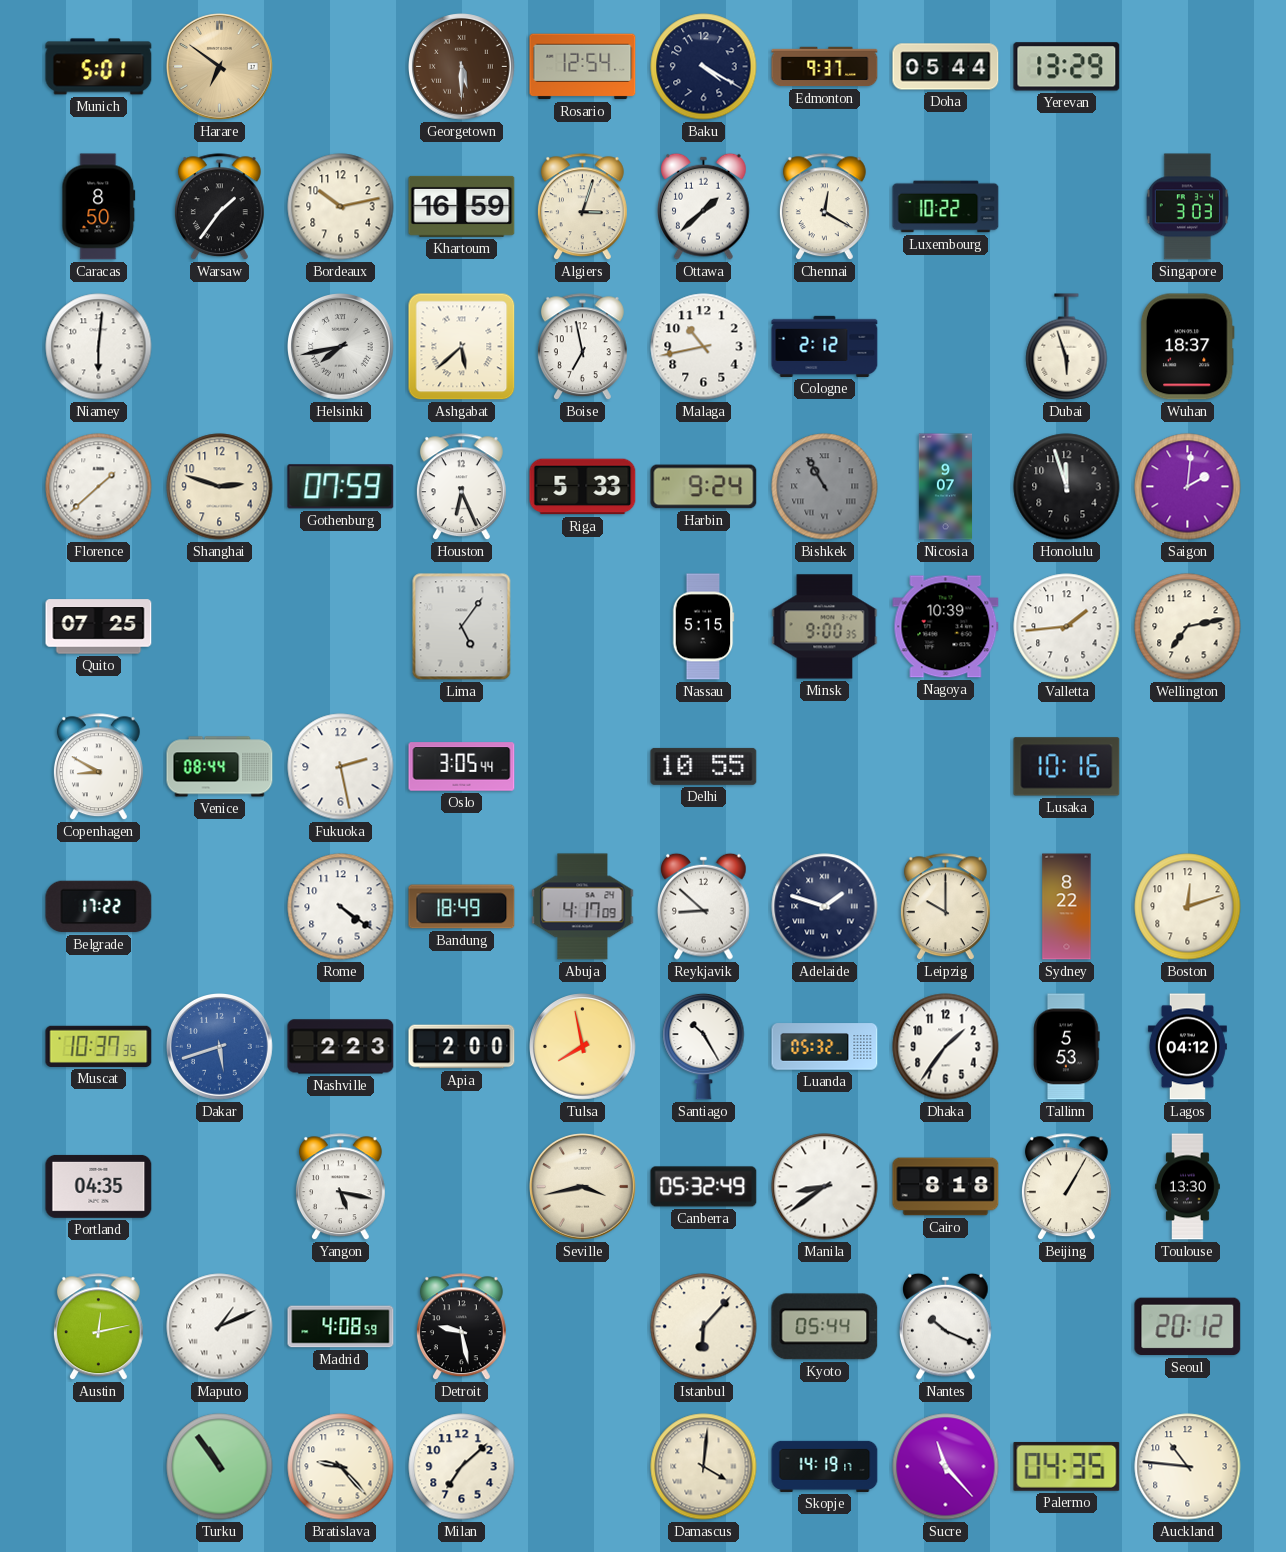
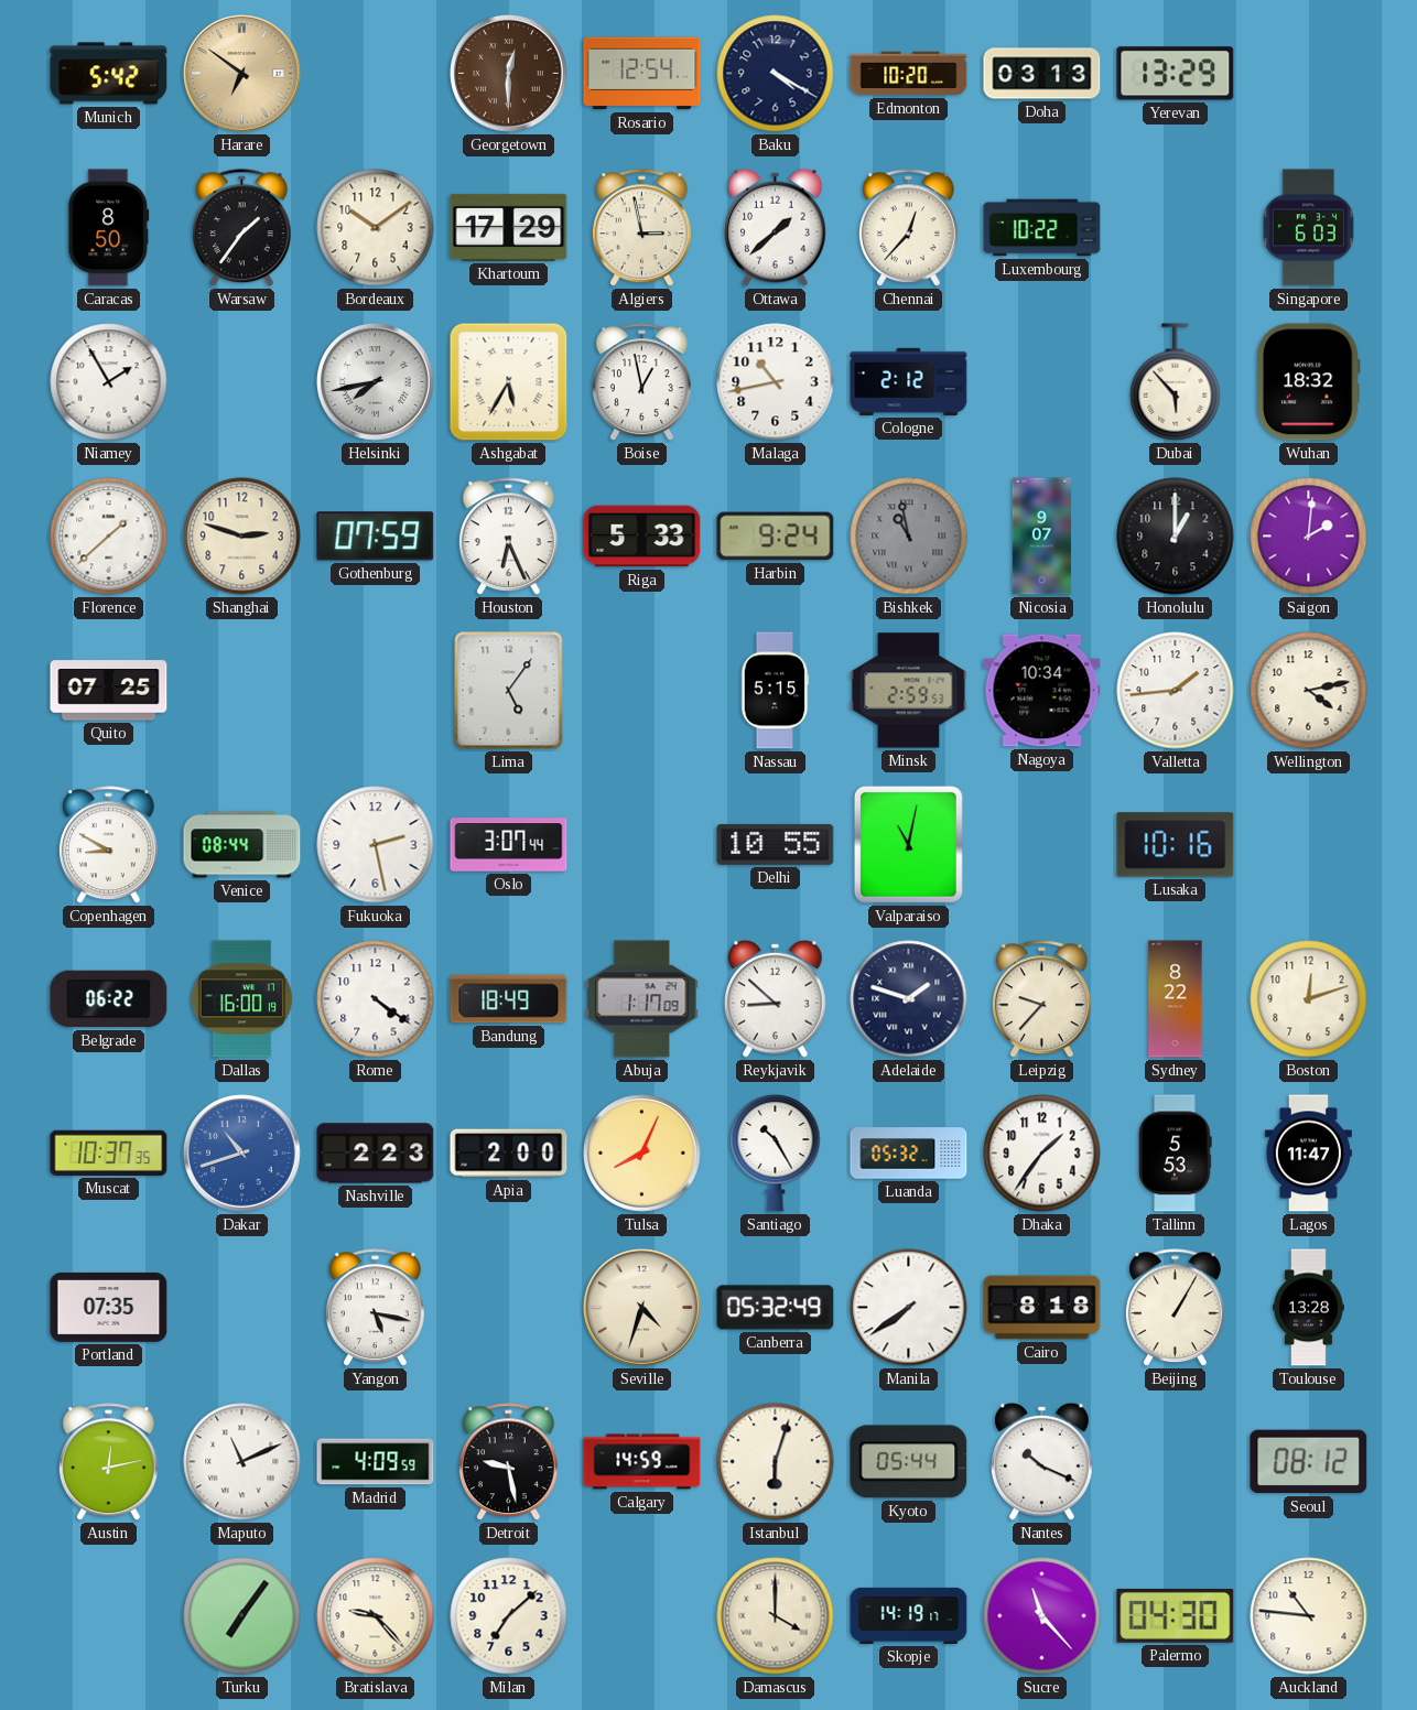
Munich: 5:01 -> 5:42
Georgetown: 5:30 -> 12:30
Edmonton: 9:37 -> 10:20
Doha: 05:44 -> 03:13
Bordeaux: 10:13 -> 10:09
Khartoum: 16:59 -> 17:29
Algiers: 3:03 -> 2:58
Chennai: 12:20 -> 12:37
Singapore: 3:03 -> 6:03
Niamey: 6:01 -> 1:55
Ashgabat: 5:38 -> 5:35
Boise: 6:58 -> 12:58
Dubai: 5:57 -> 5:53
Wuhan: 18:37 -> 18:32
Bishkek: 10:55 -> 10:58
Honolulu: 11:57 -> 1:00
Minsk: 9:00 -> 2:59
Nagoya: 10:39 -> 10:34
Wellington: 7:13 -> 4:13
Oslo: 3:05 -> 3:07
Valparaiso: none -> 11:02
Belgrade: 17:22 -> 06:22
Dallas: none -> 16:00
Abuja: 4:17 -> 1:17
Leipzig: 10:00 -> 9:37
Dakar: 5:42 -> 10:42
Tulsa: 7:58 -> 8:04
Lagos: 04:12 -> 11:47
Portland: 04:35 -> 07:35
Seville: 3:43 -> 4:33
Manila: 8:39 -> 7:39
Toulouse: 13:30 -> 13:28
Maputo: 1:11 -> 11:11
Madrid: 4:08 -> 4:09
Calgary: none -> 14:59
Istanbul: 6:07 -> 6:03
Seoul: 20:12 -> 08:12
Turku: 10:54 -> 7:06
Damascus: 4:01 -> 4:00
Palermo: 04:35 -> 04:30
